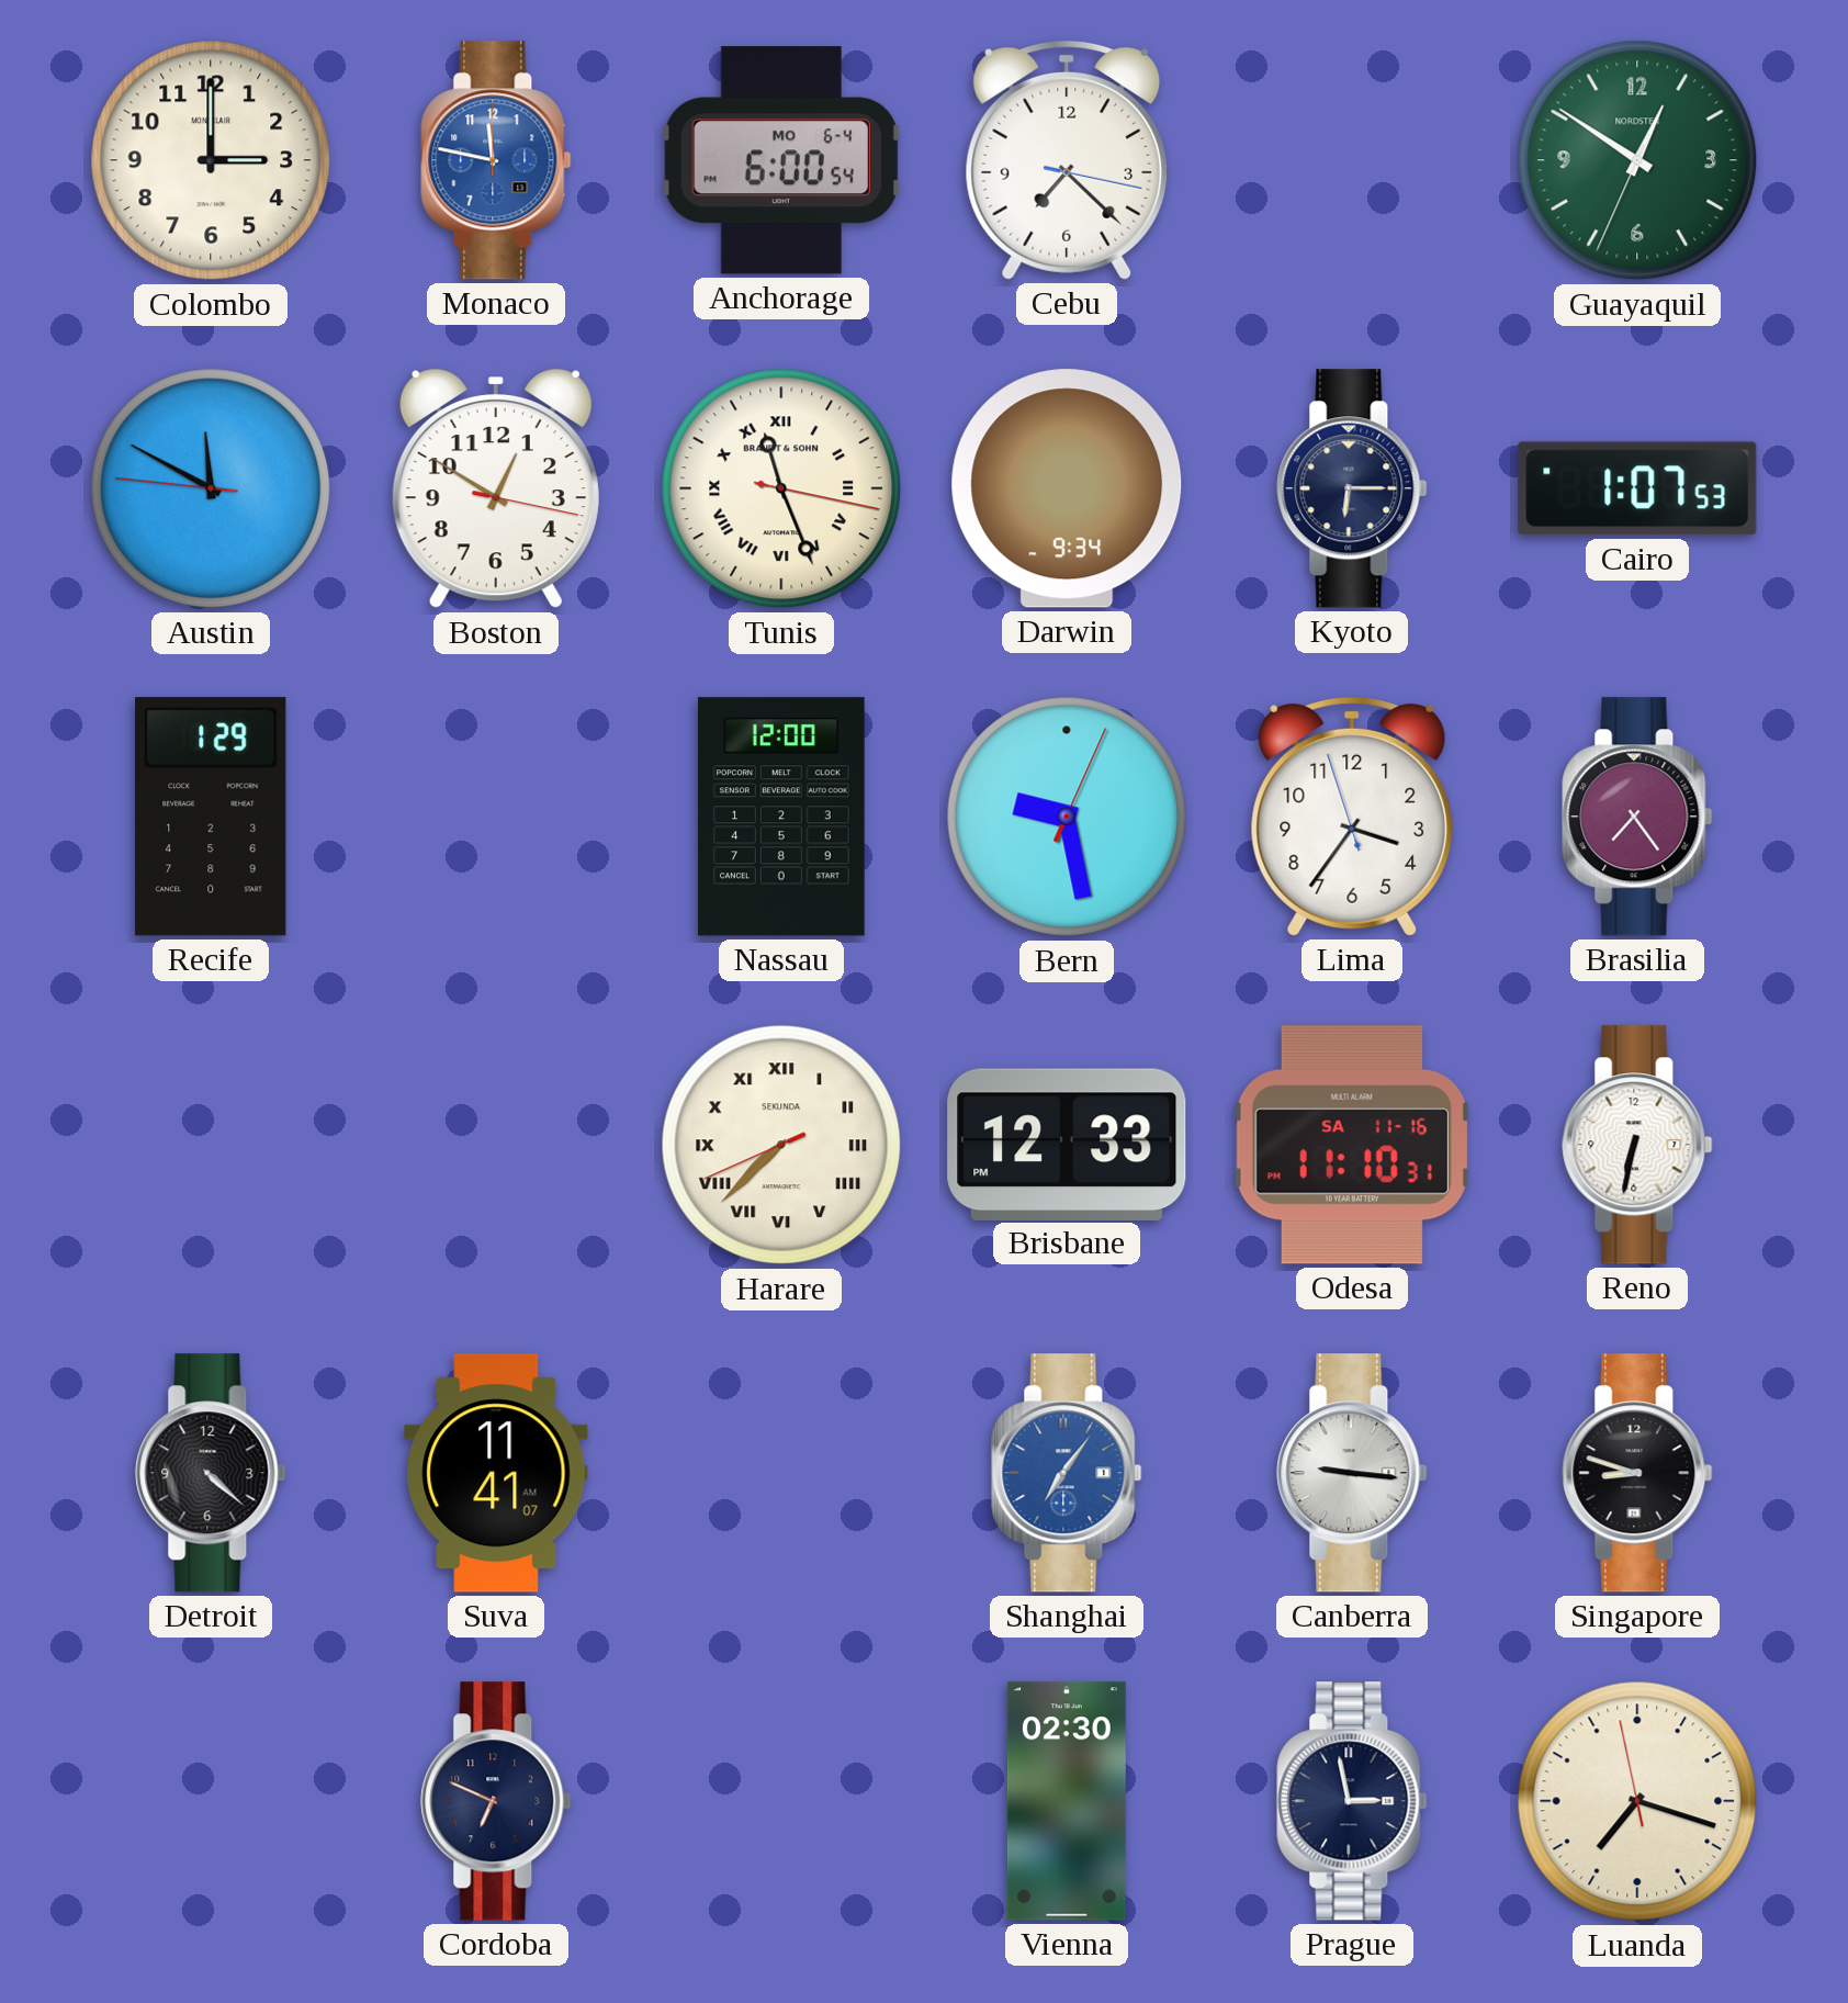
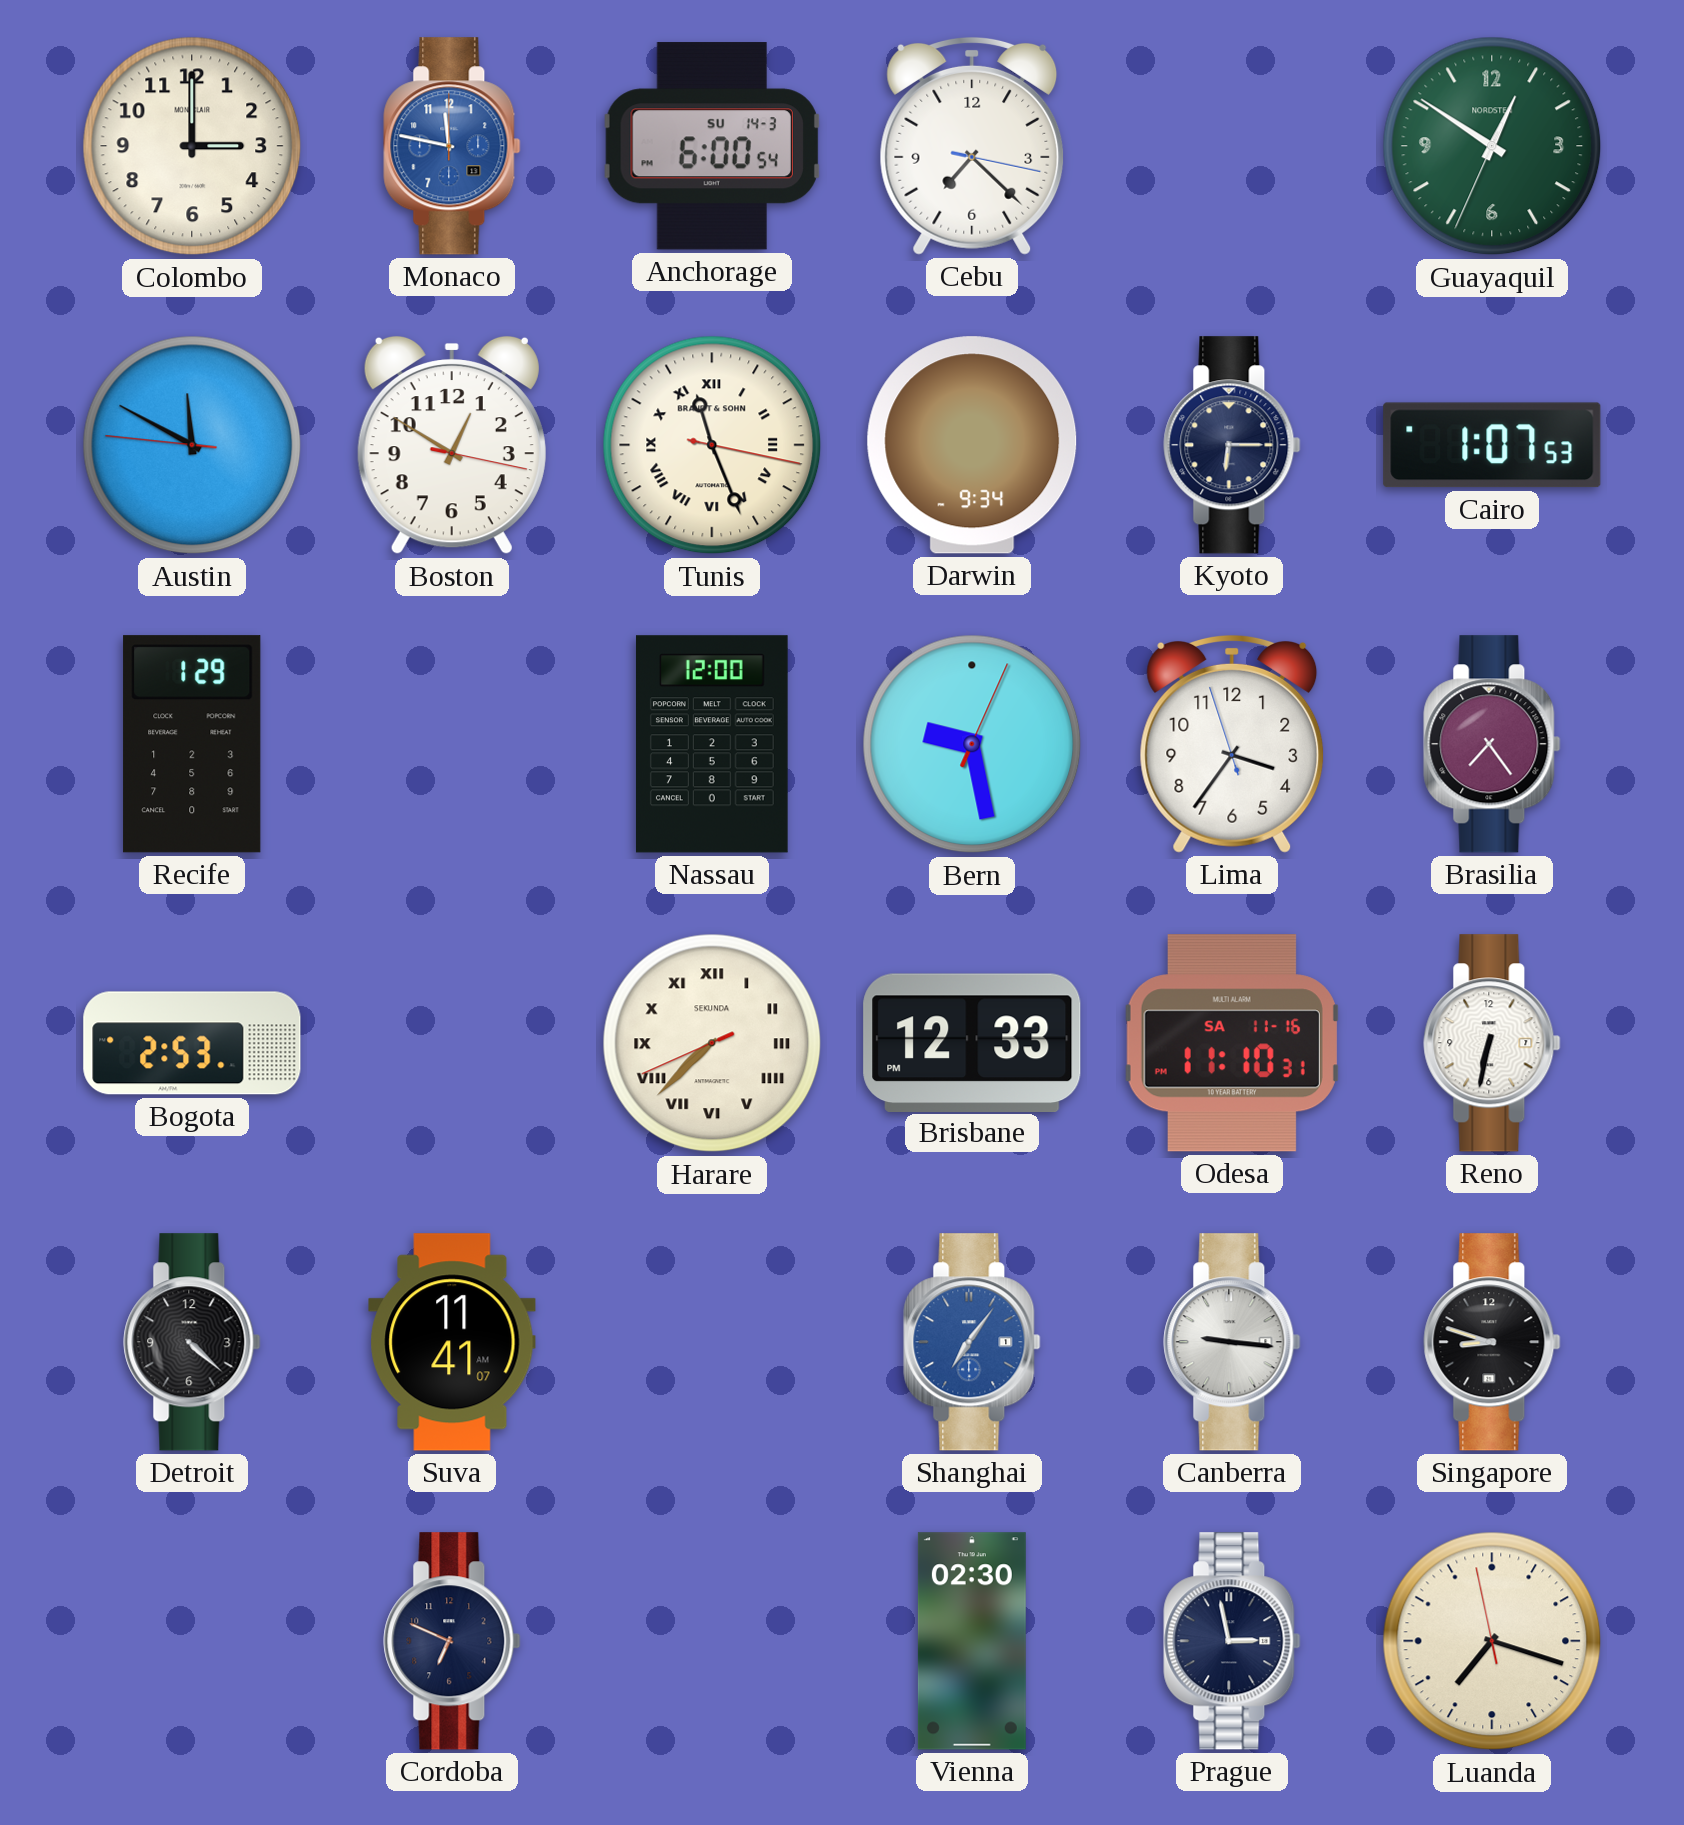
Anchorage date: MO 6-4 -> SU 14-3
Bogota: none -> 2:53
